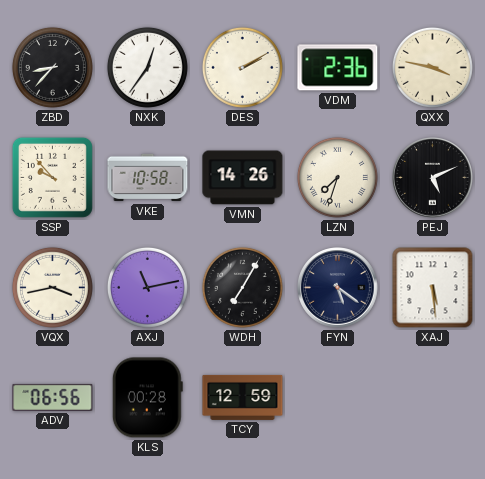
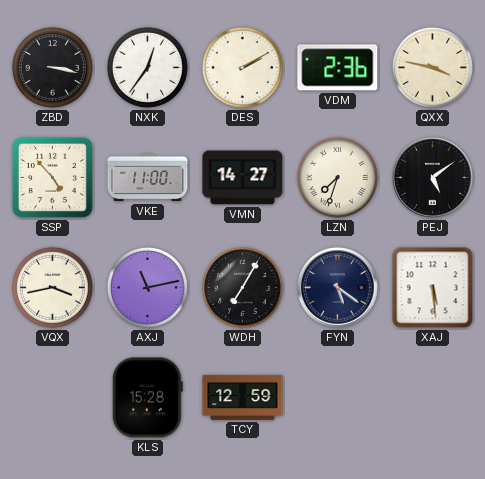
ZBD: 8:37 -> 3:17
SSP: 9:53 -> 4:53
VKE: 10:58 -> 11:00
VMN: 14:26 -> 14:27
PEJ: 5:11 -> 5:09
ADV: 06:56 -> none
KLS: 00:28 -> 15:28
